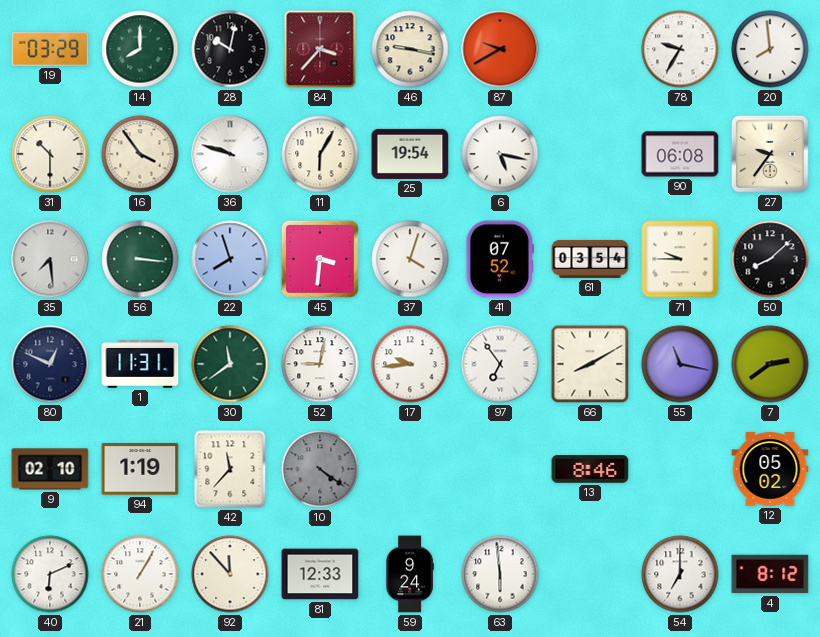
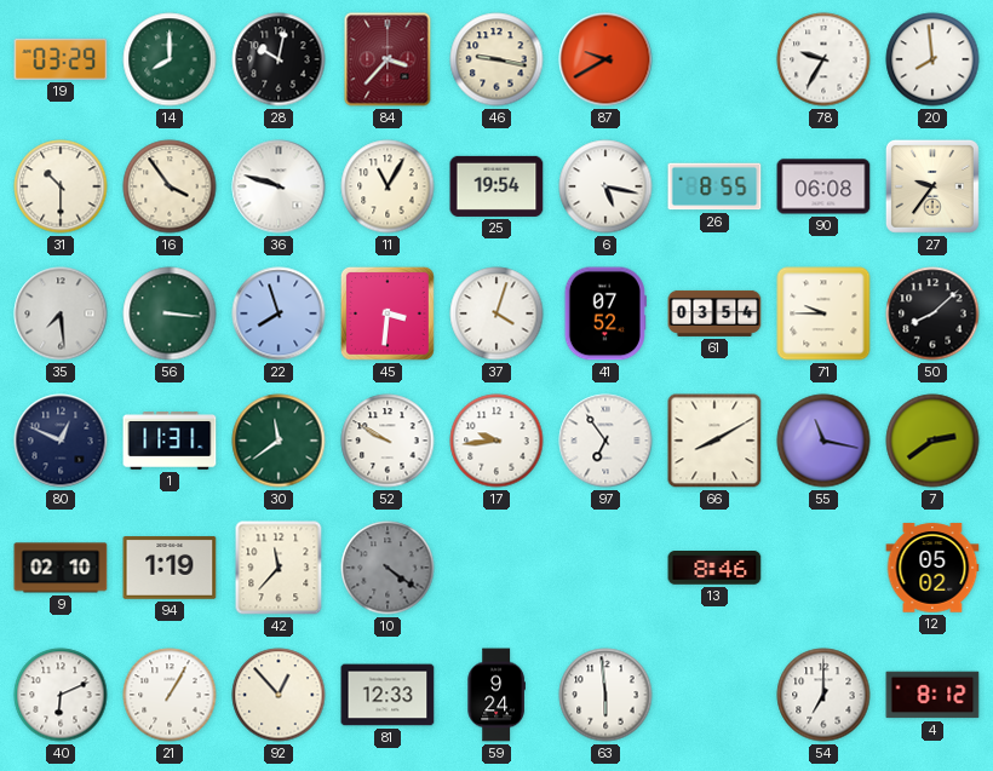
11: 6:05 -> 11:05
26: none -> 8:55
52: 9:02 -> 9:50
92: 11:53 -> 12:53
